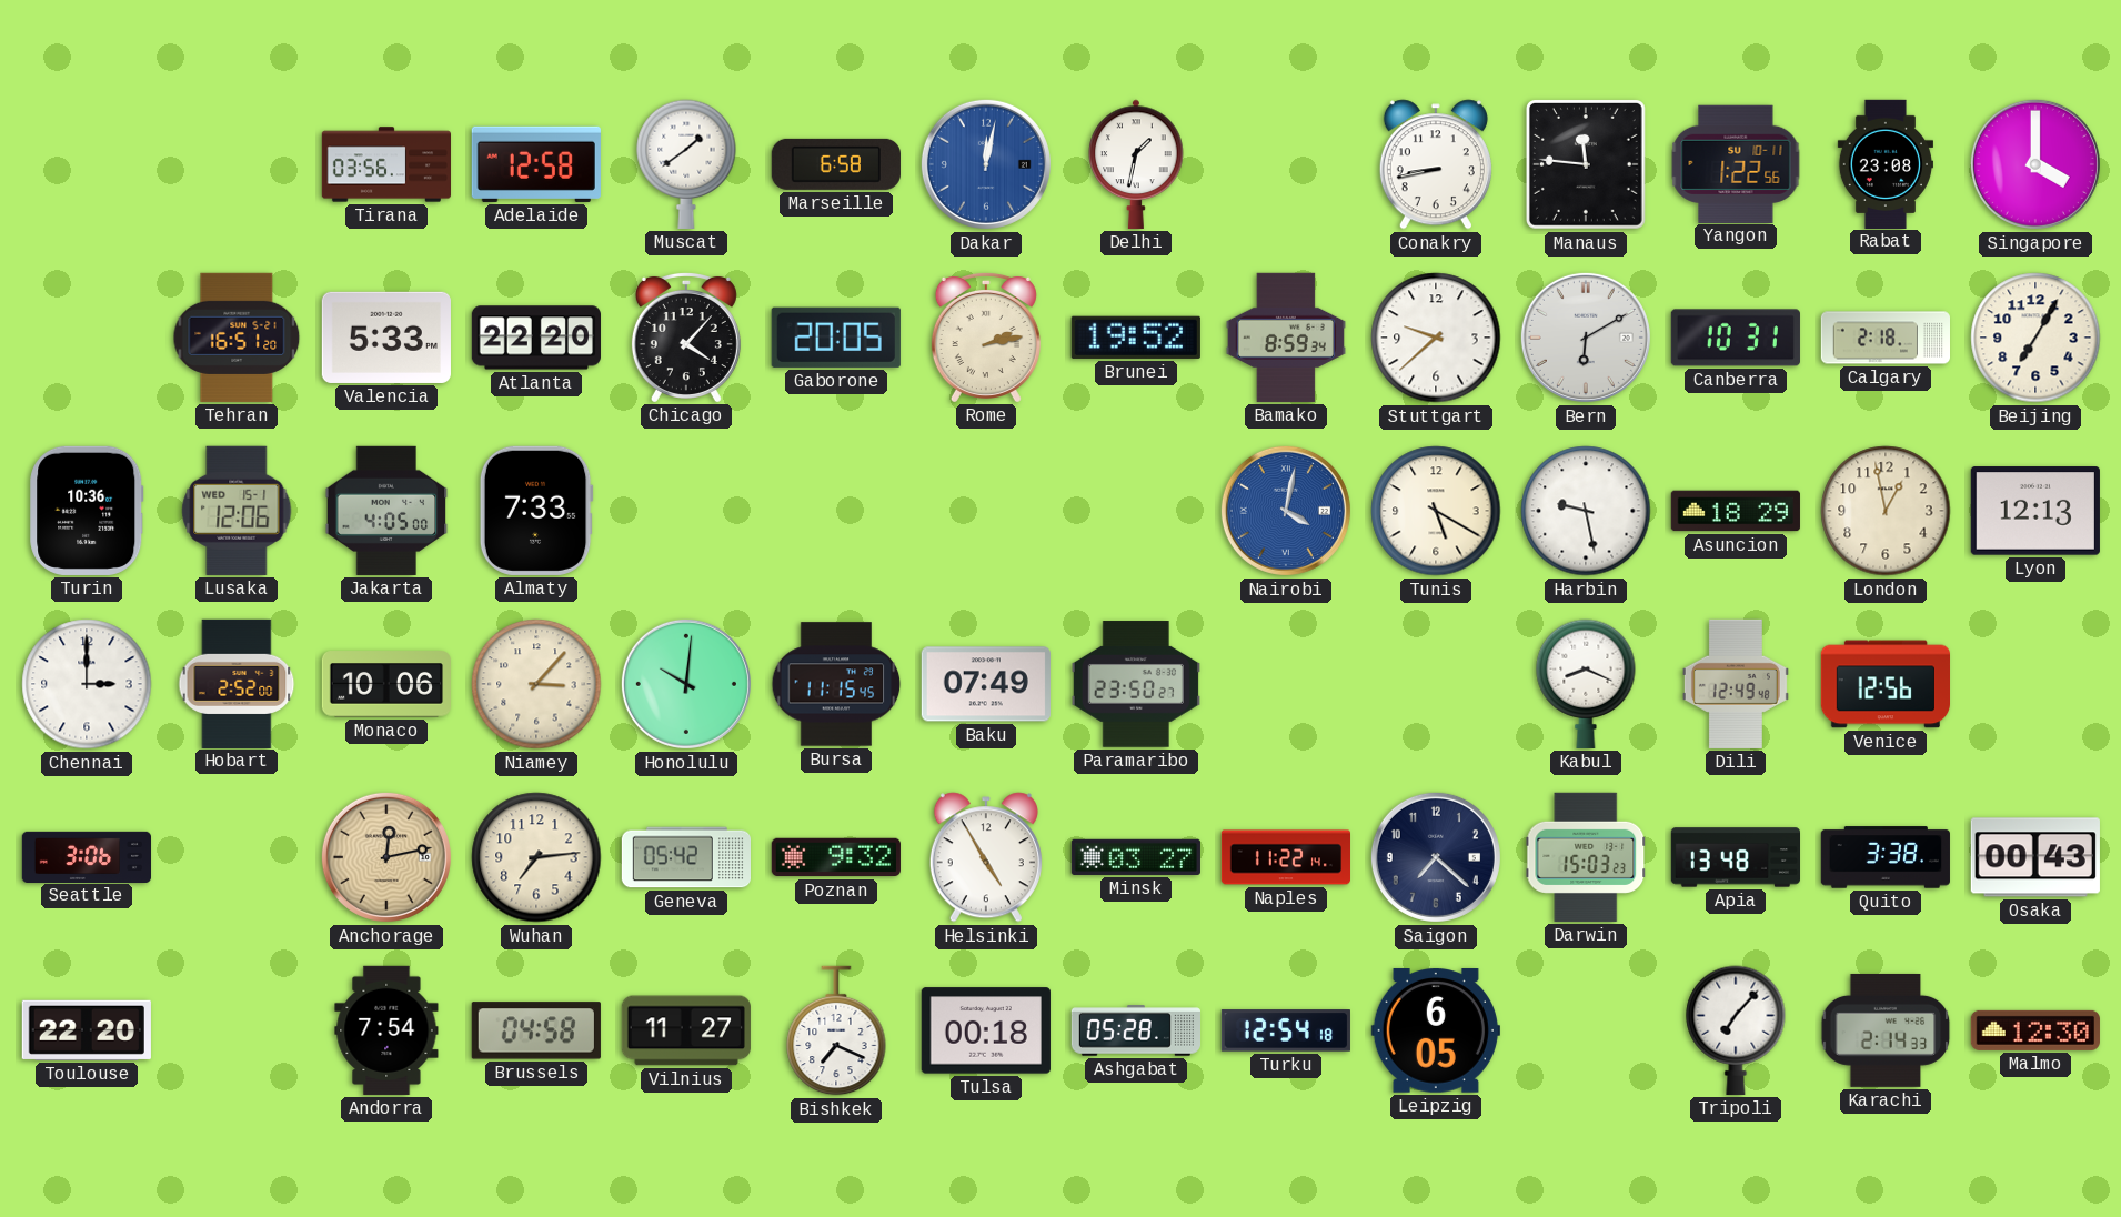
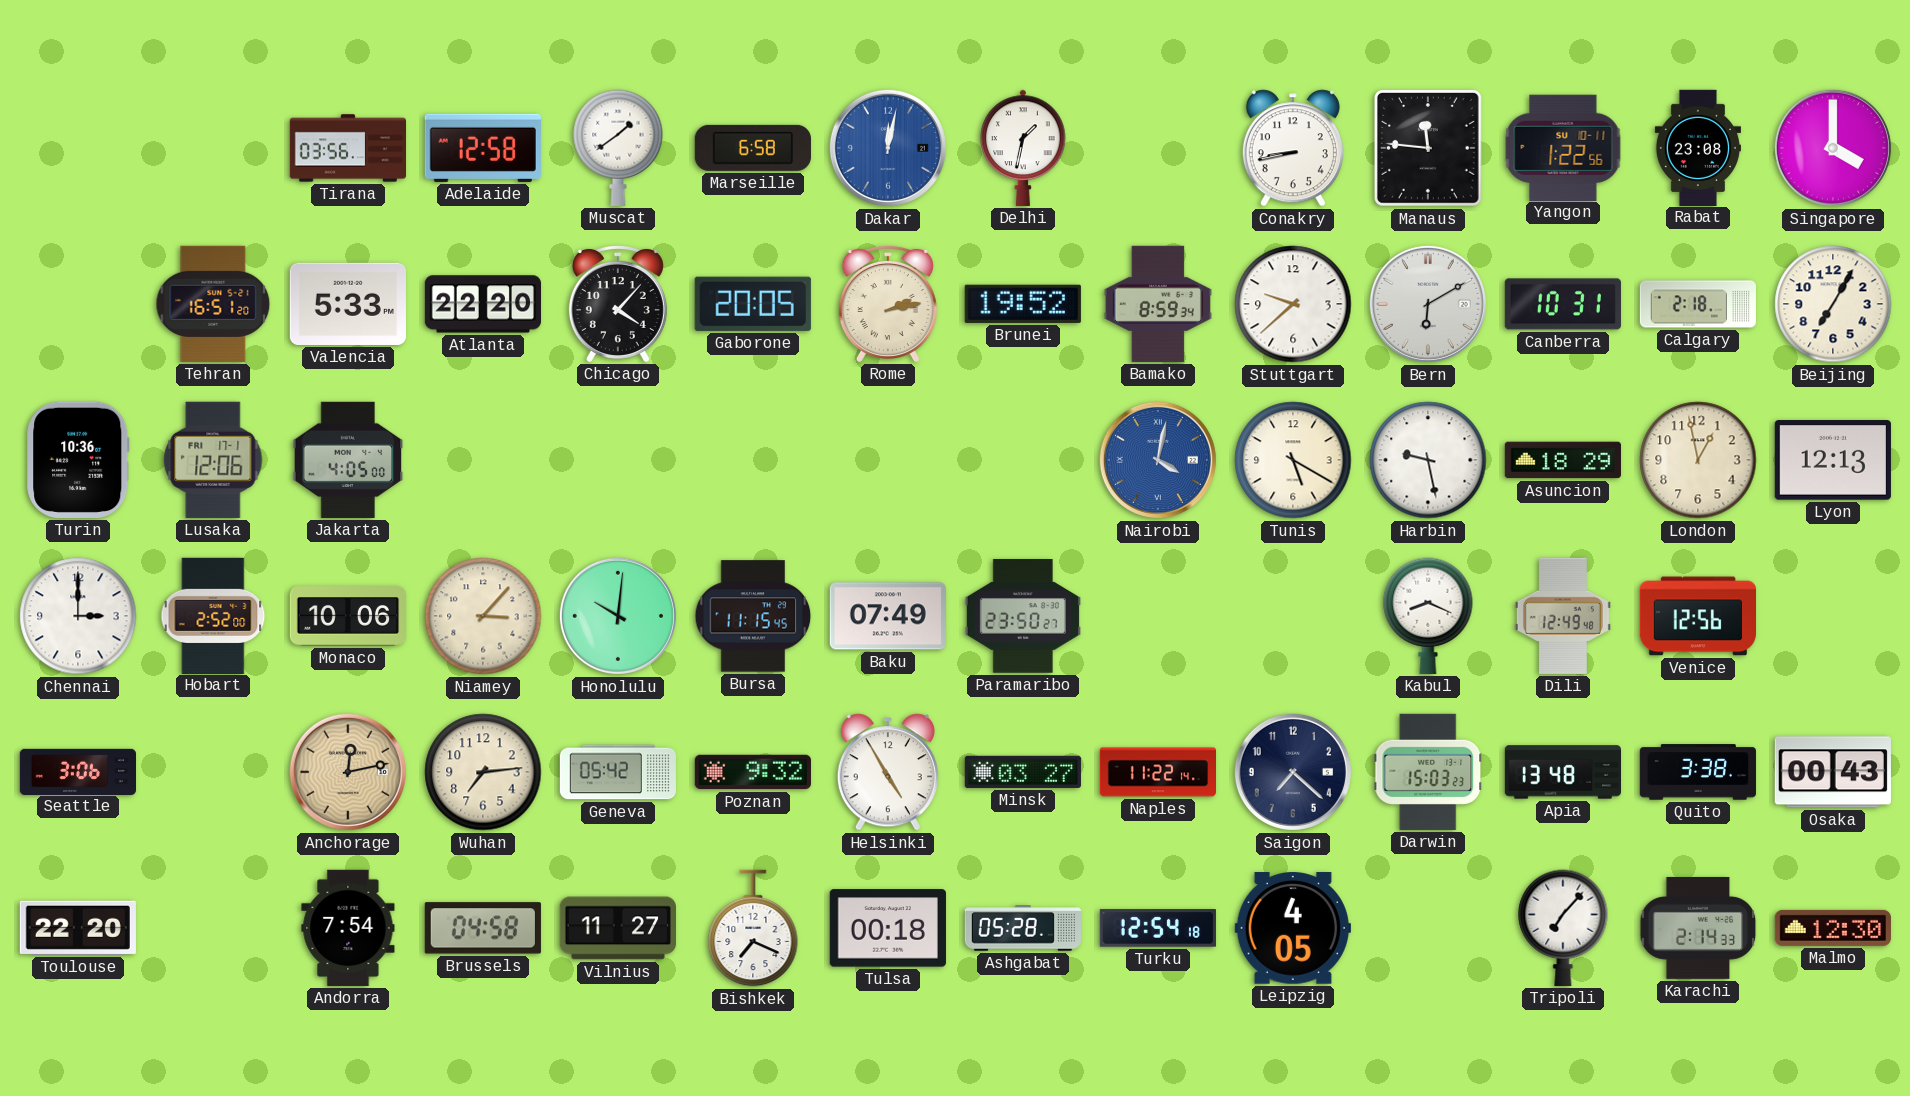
Lusaka date: WED 15-1 -> FRI 17-1
Almaty: 7:33 -> none
Leipzig: 6:05 -> 4:05
